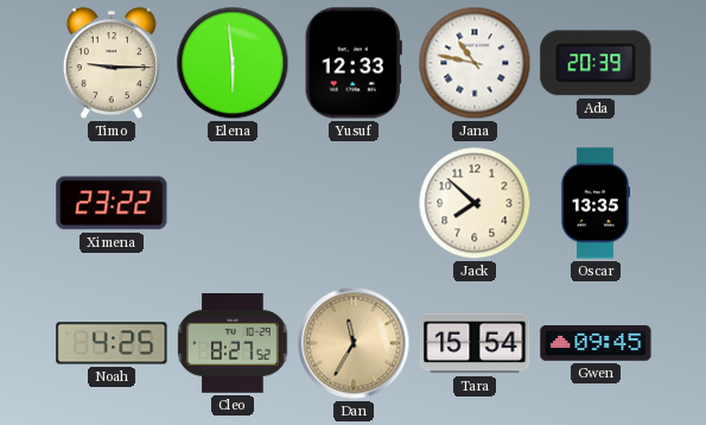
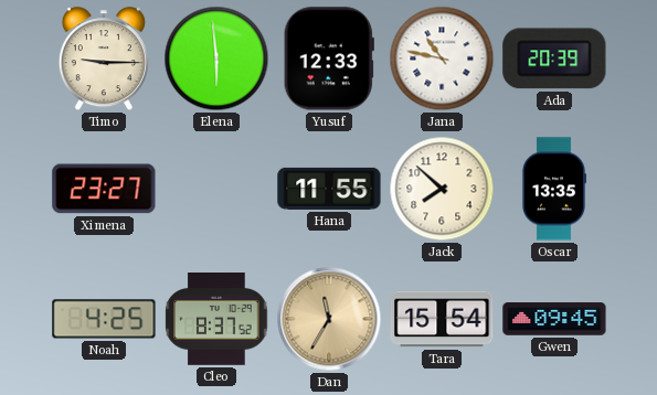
Ximena: 23:22 -> 23:27
Hana: none -> 11:55
Cleo: 8:27 -> 8:37
